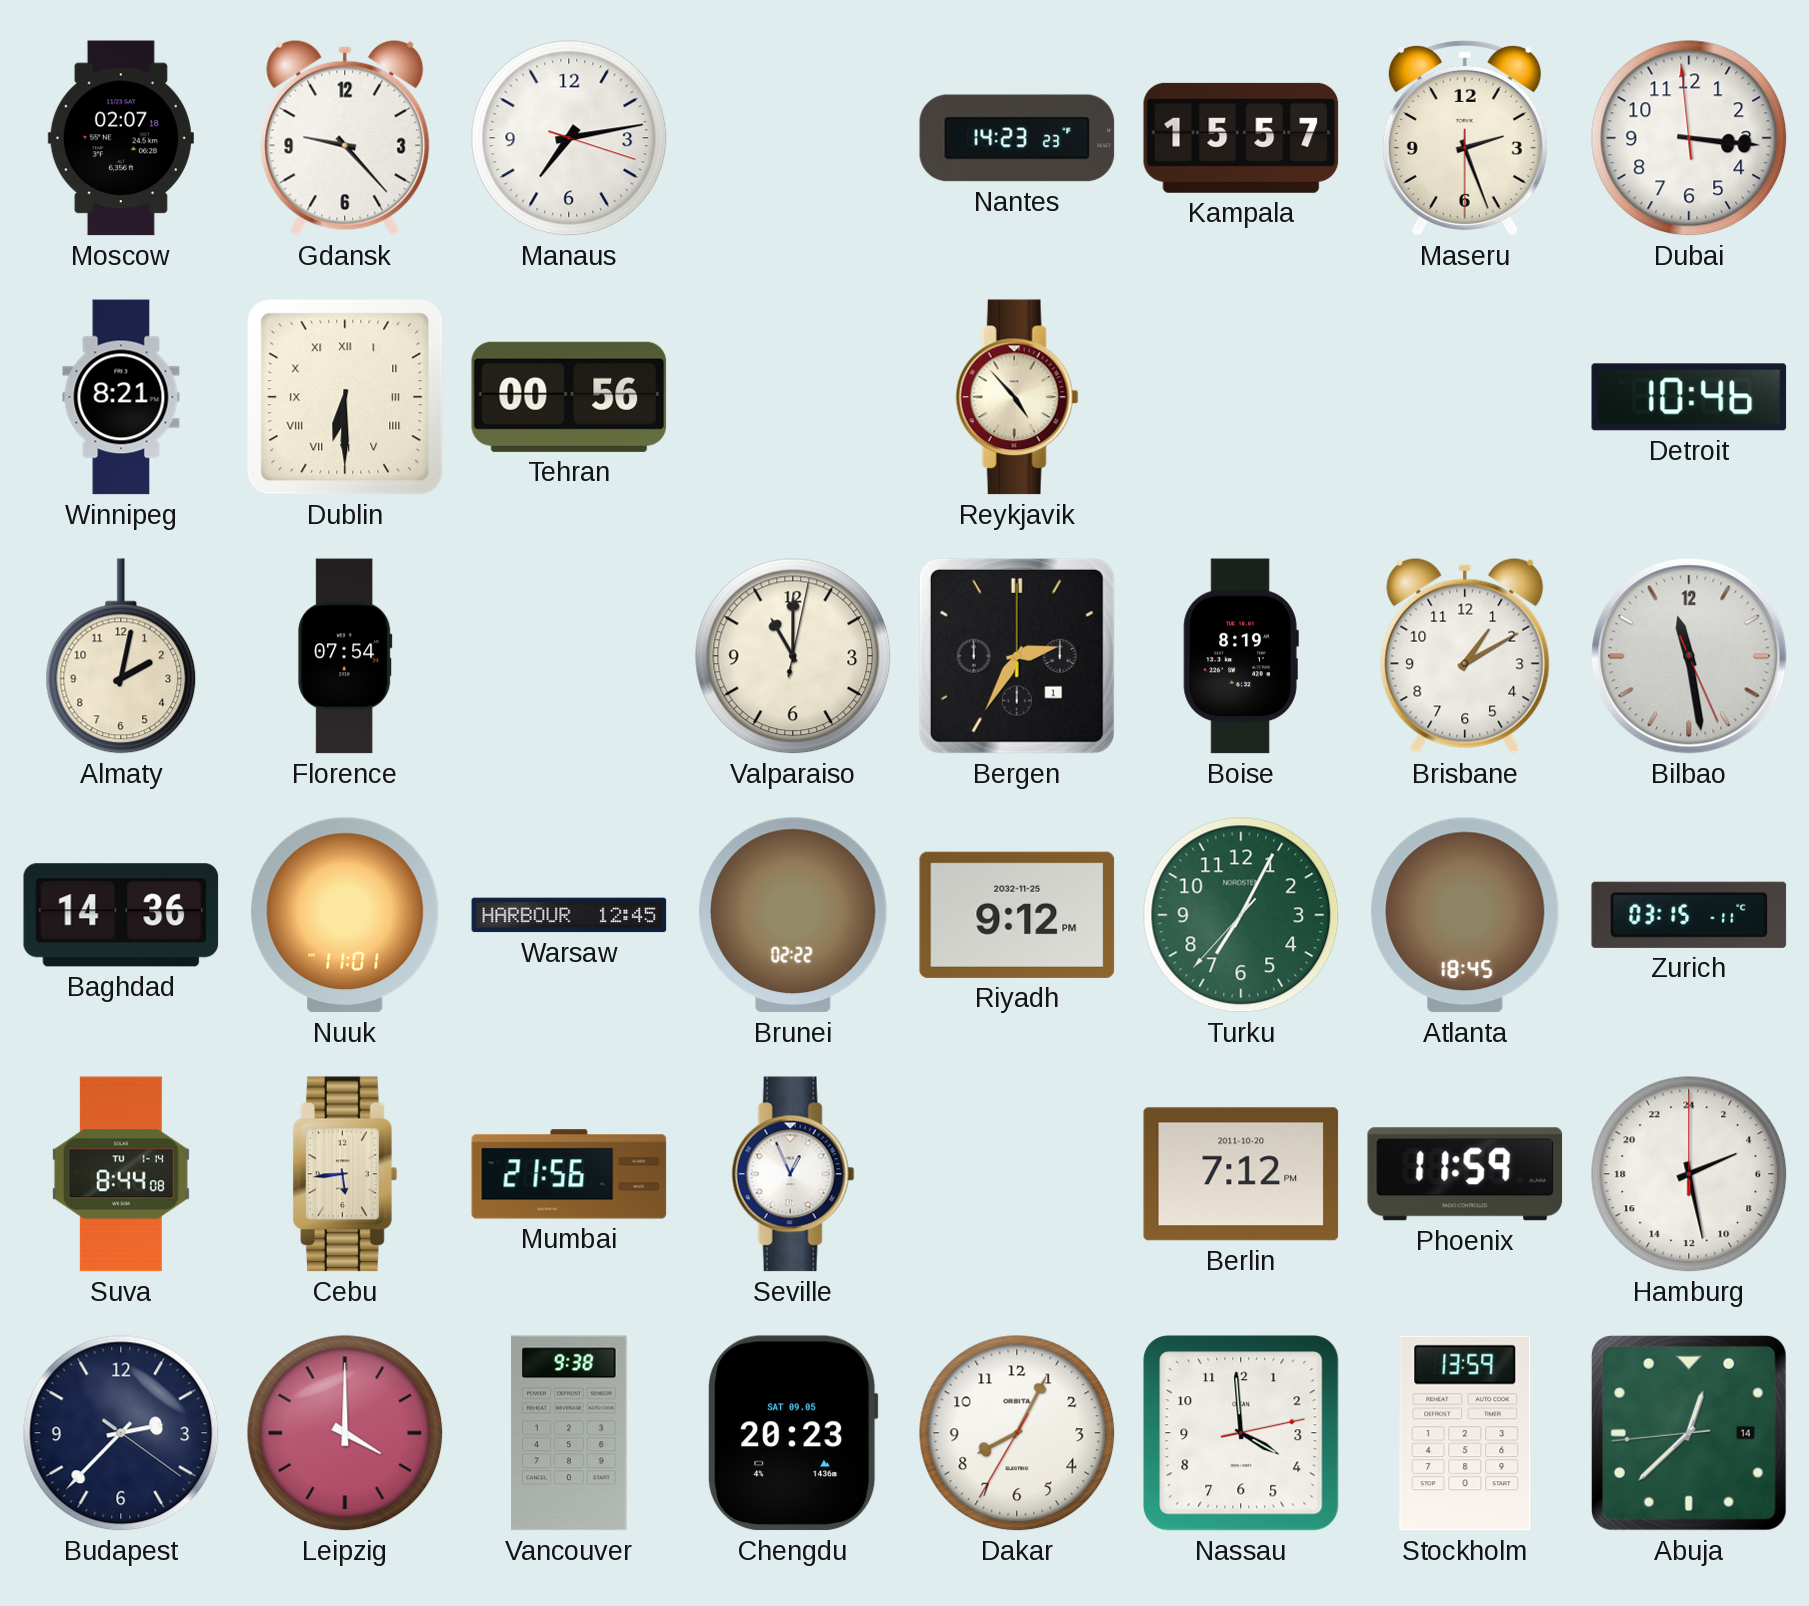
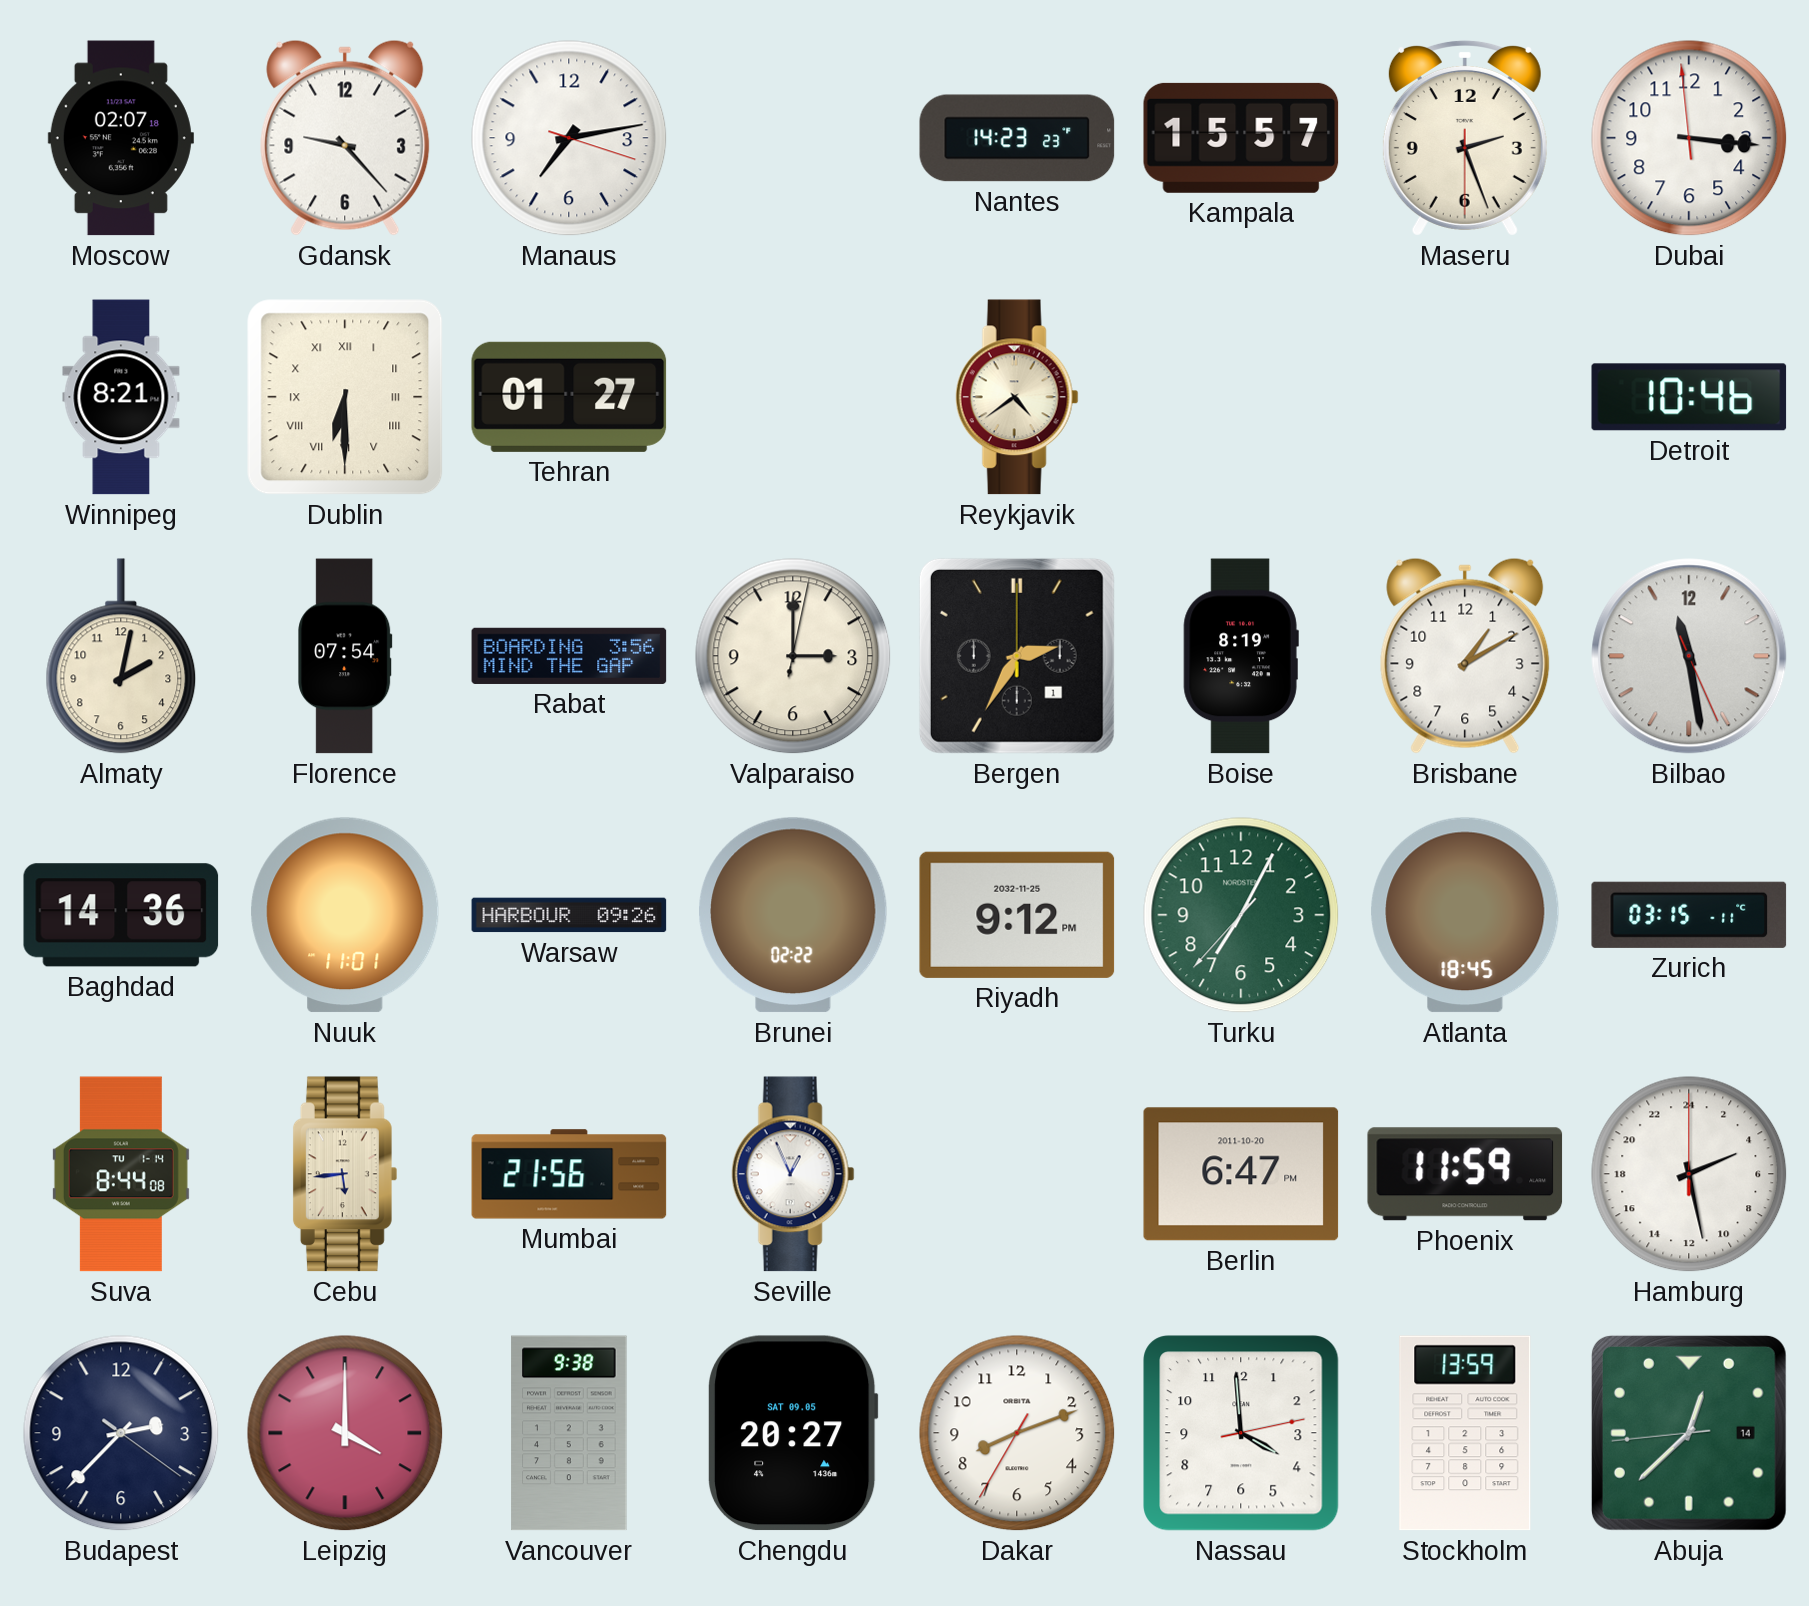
Tehran: 00:56 -> 01:27
Reykjavik: 4:53 -> 4:39
Rabat: none -> 3:56
Valparaiso: 11:00 -> 3:00
Warsaw: 12:45 -> 09:26
Berlin: 7:12 -> 6:47
Chengdu: 20:23 -> 20:27
Dakar: 8:04 -> 8:11
